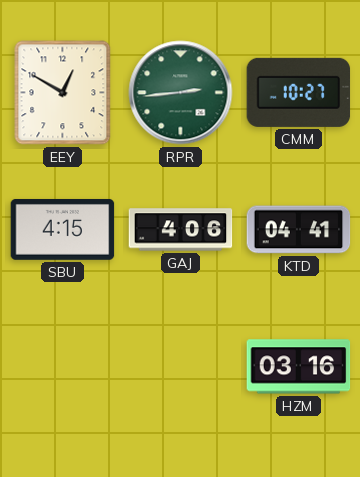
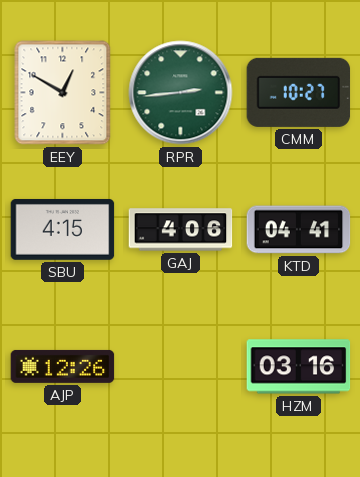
AJP: none -> 12:26
